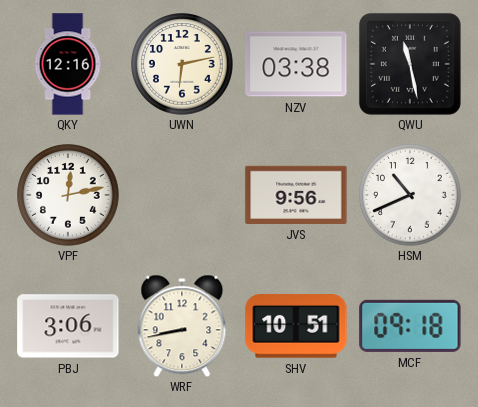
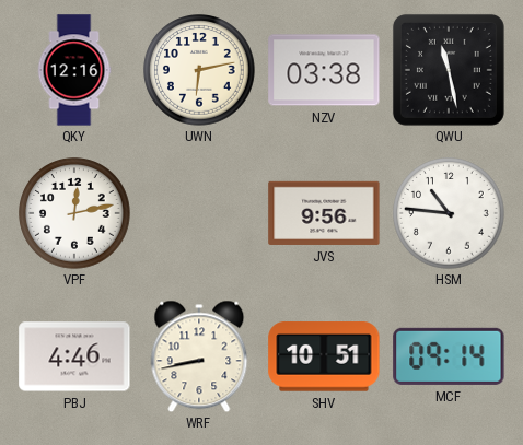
HSM: 10:41 -> 10:46
PBJ: 3:06 -> 4:46
MCF: 09:18 -> 09:14
